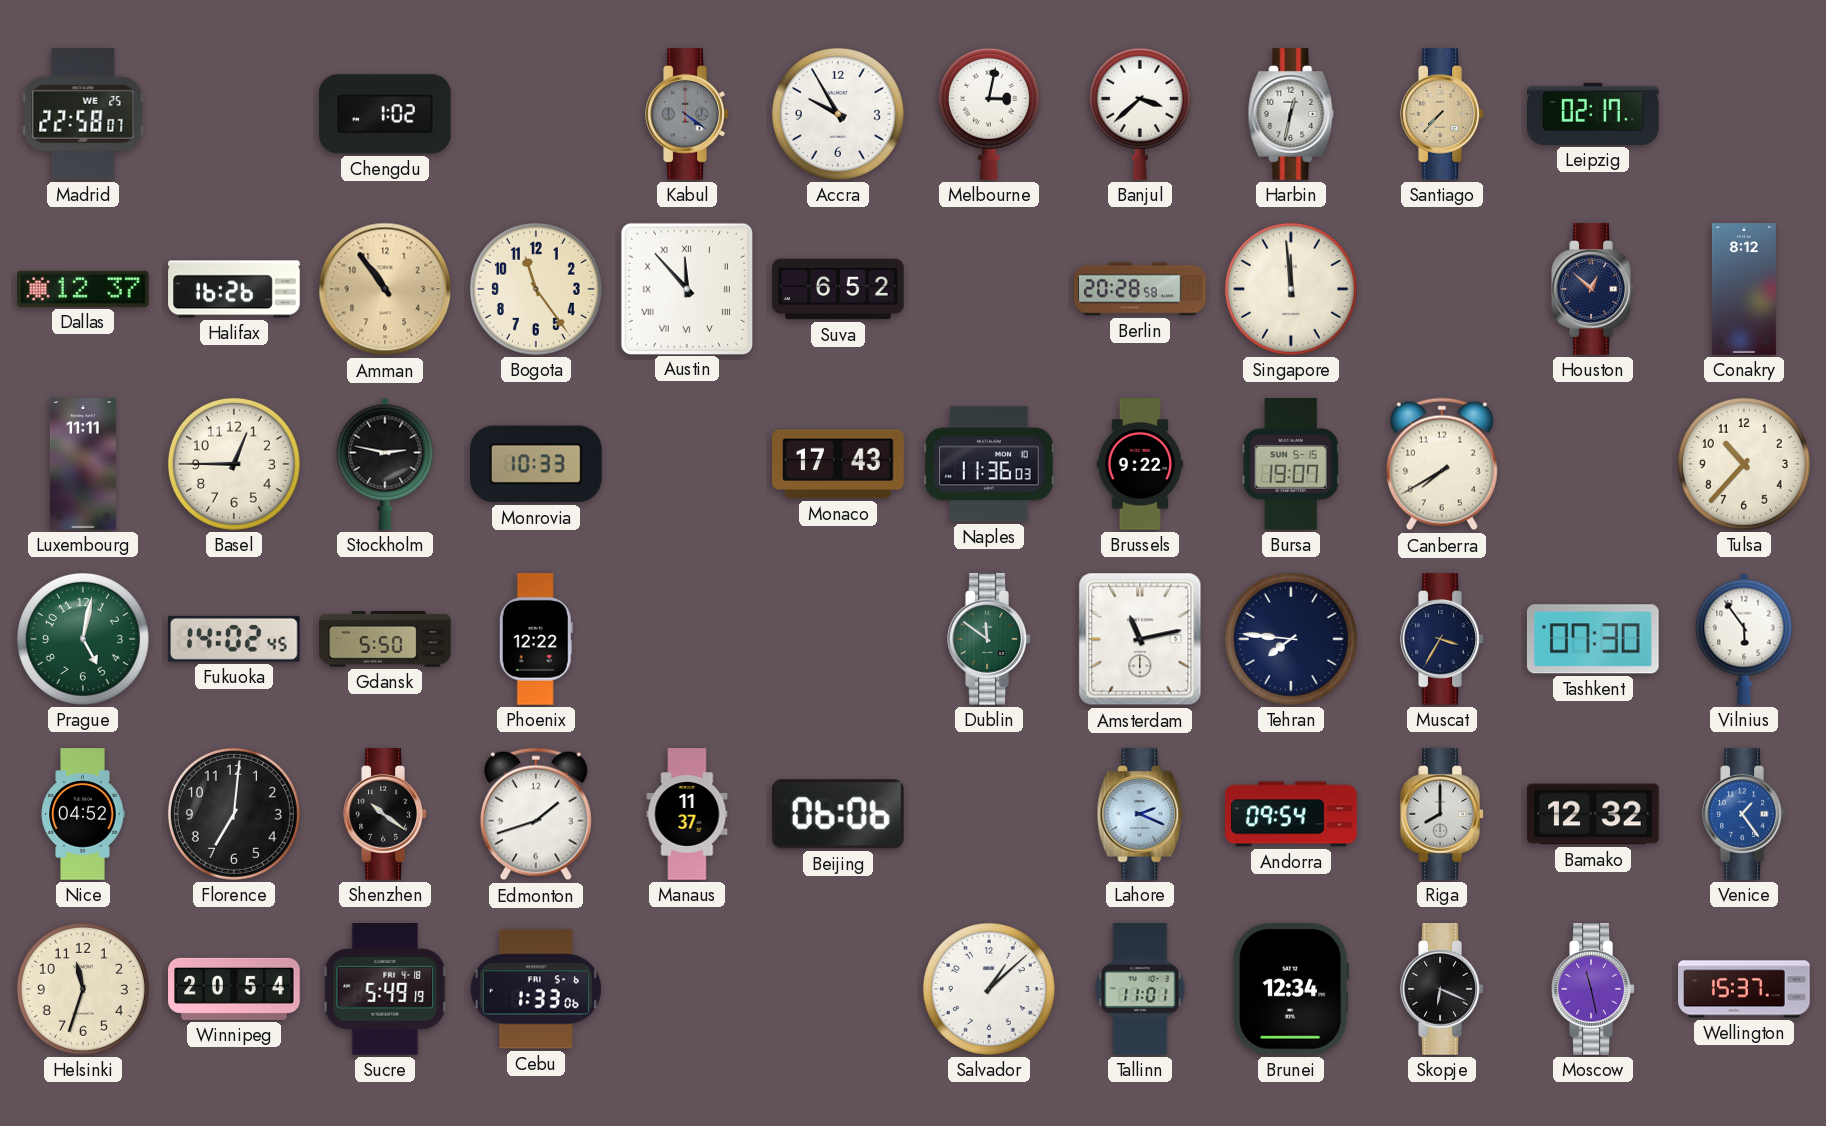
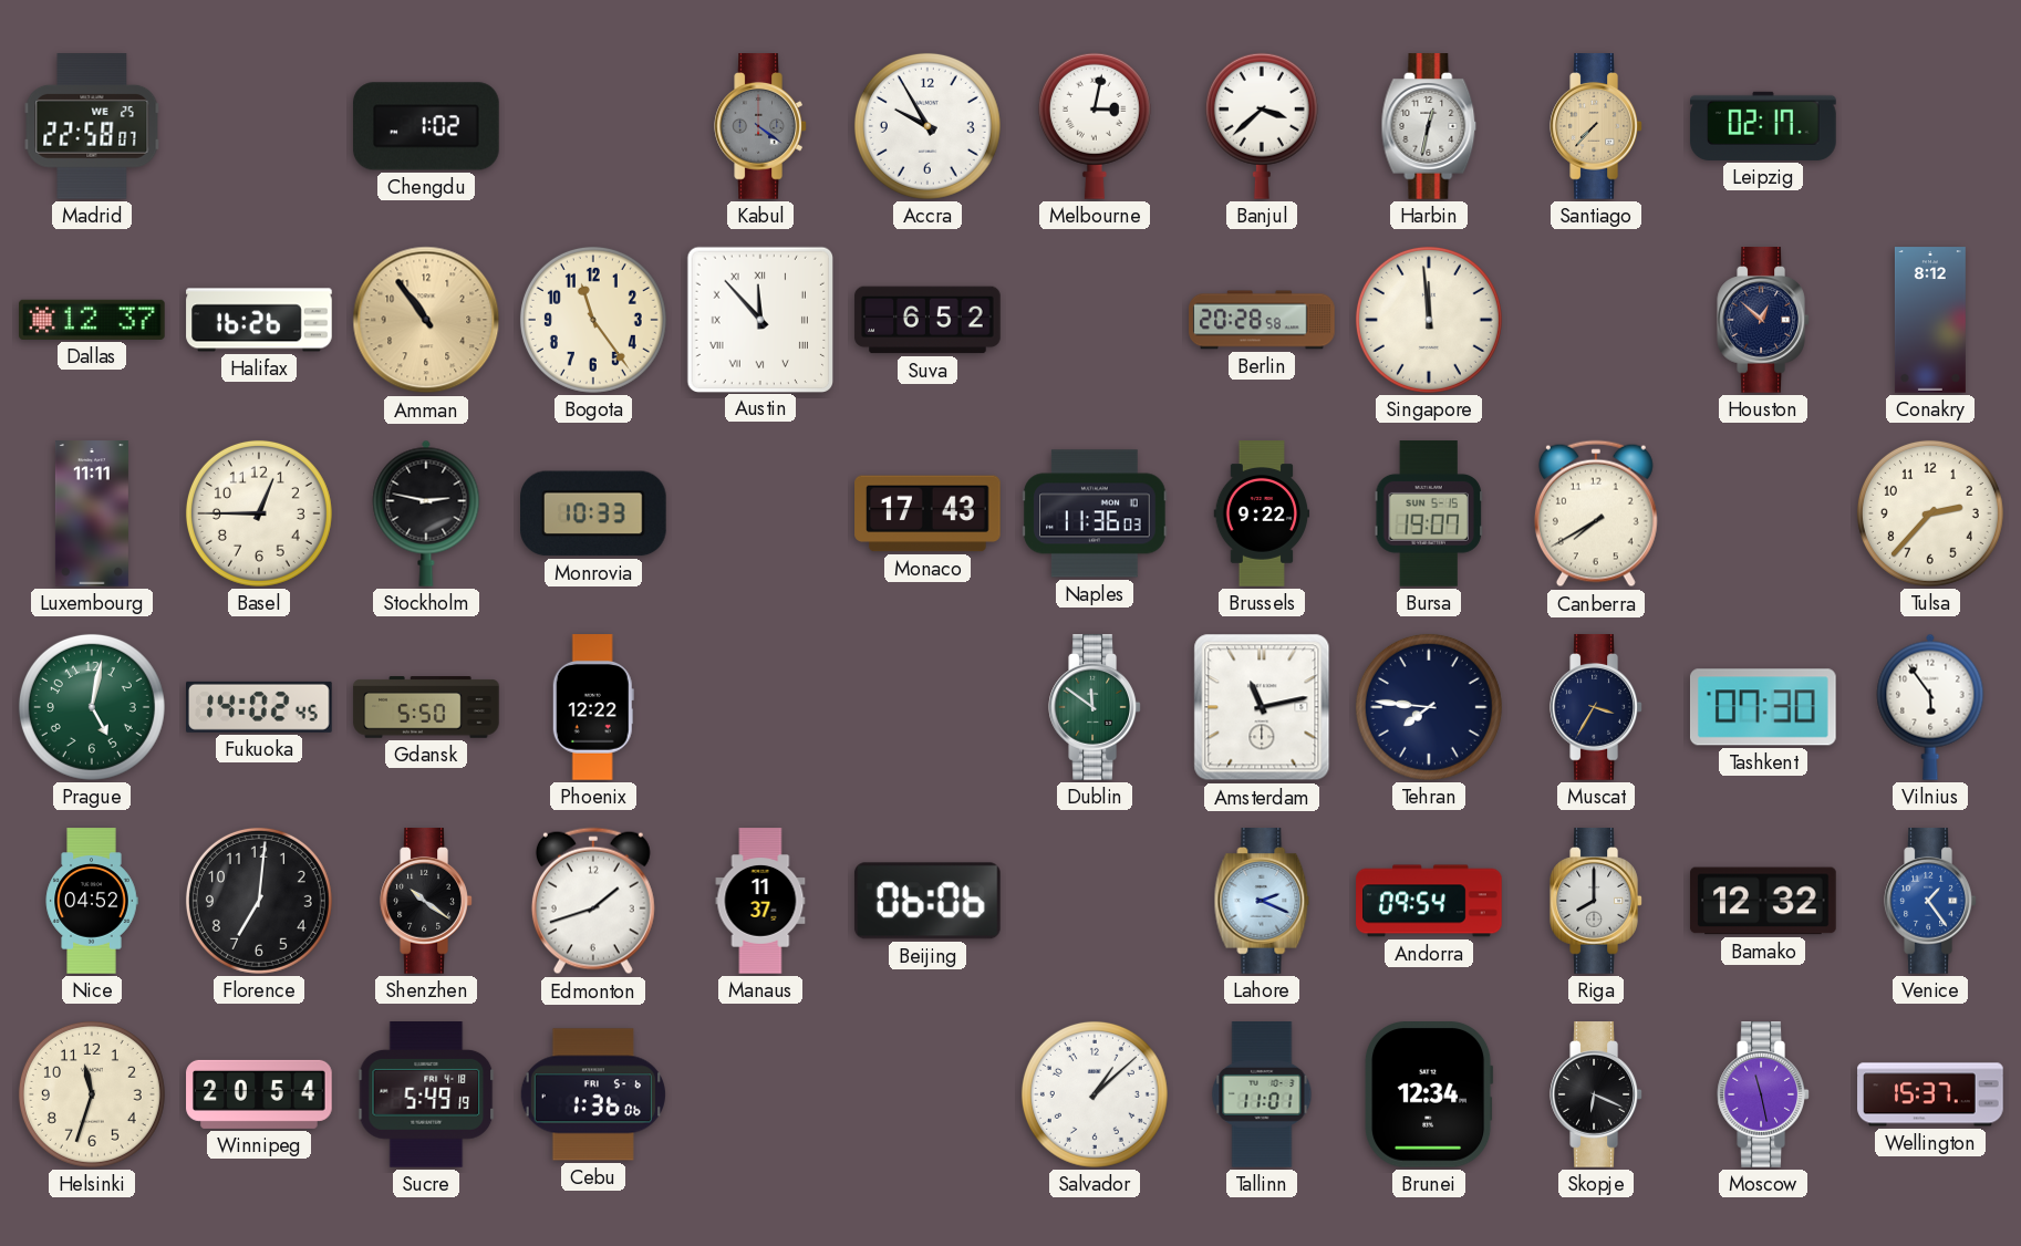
Tulsa: 10:37 -> 2:37
Cebu: 1:33 -> 1:36
